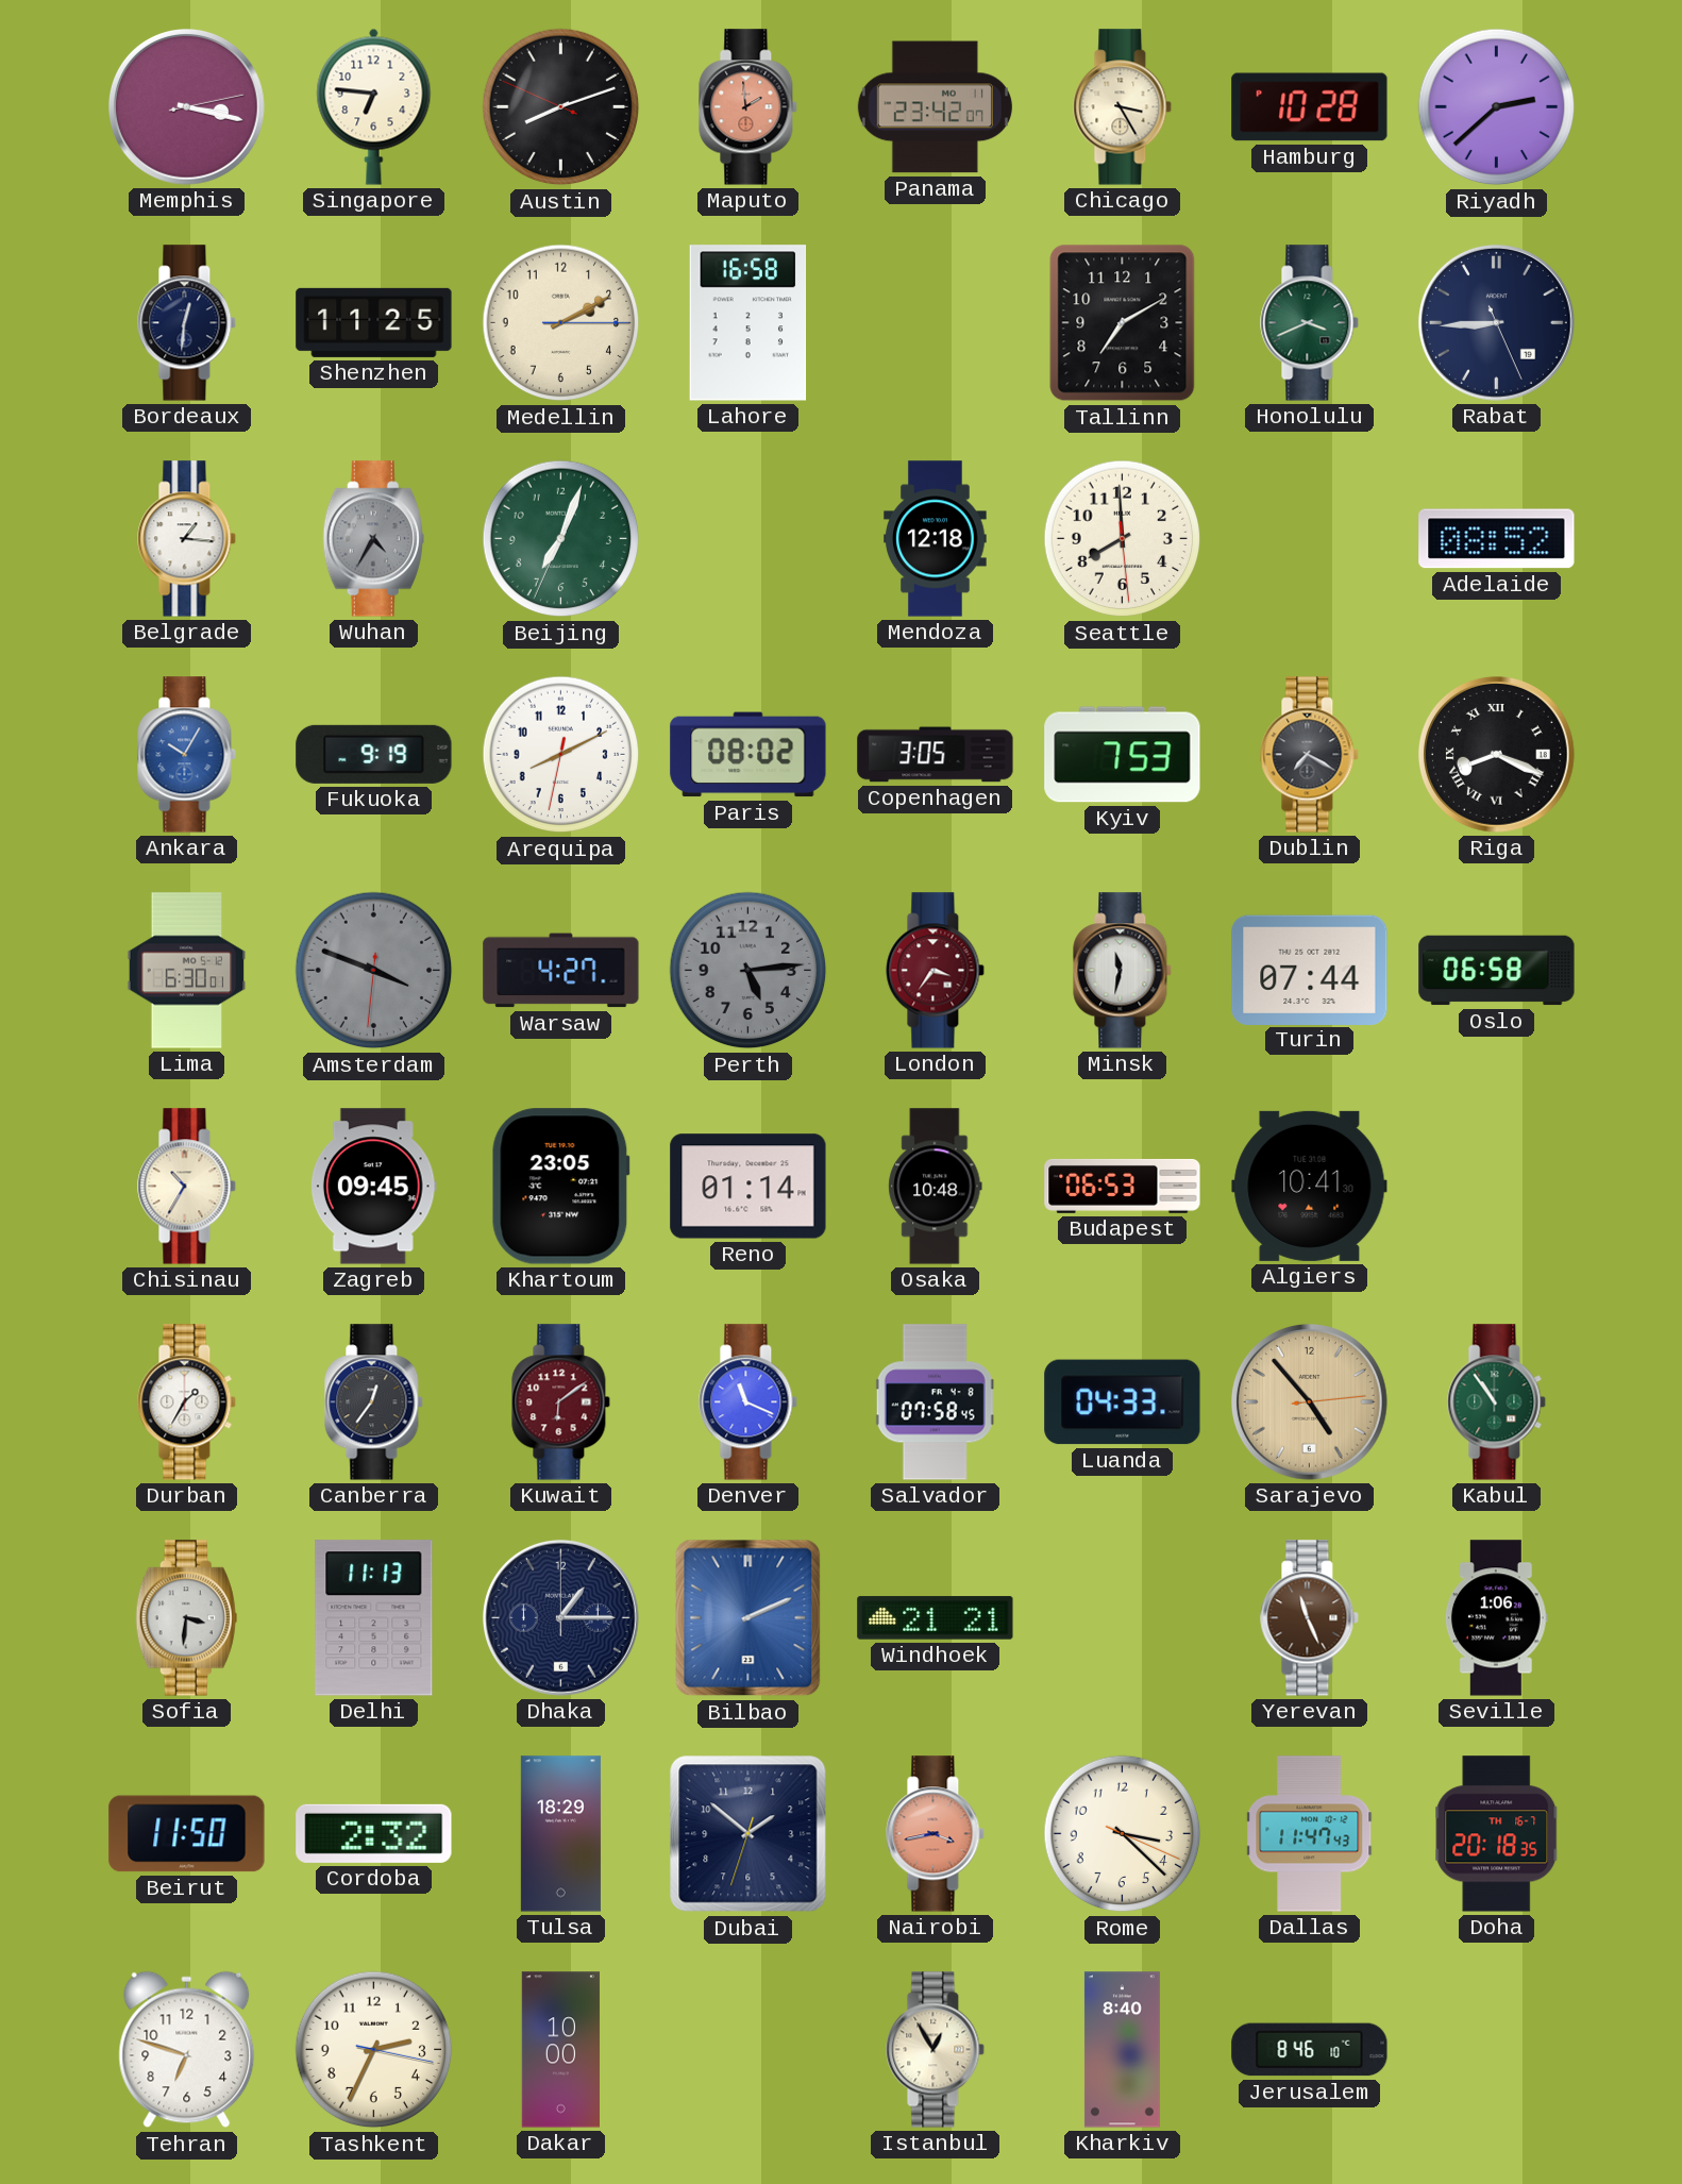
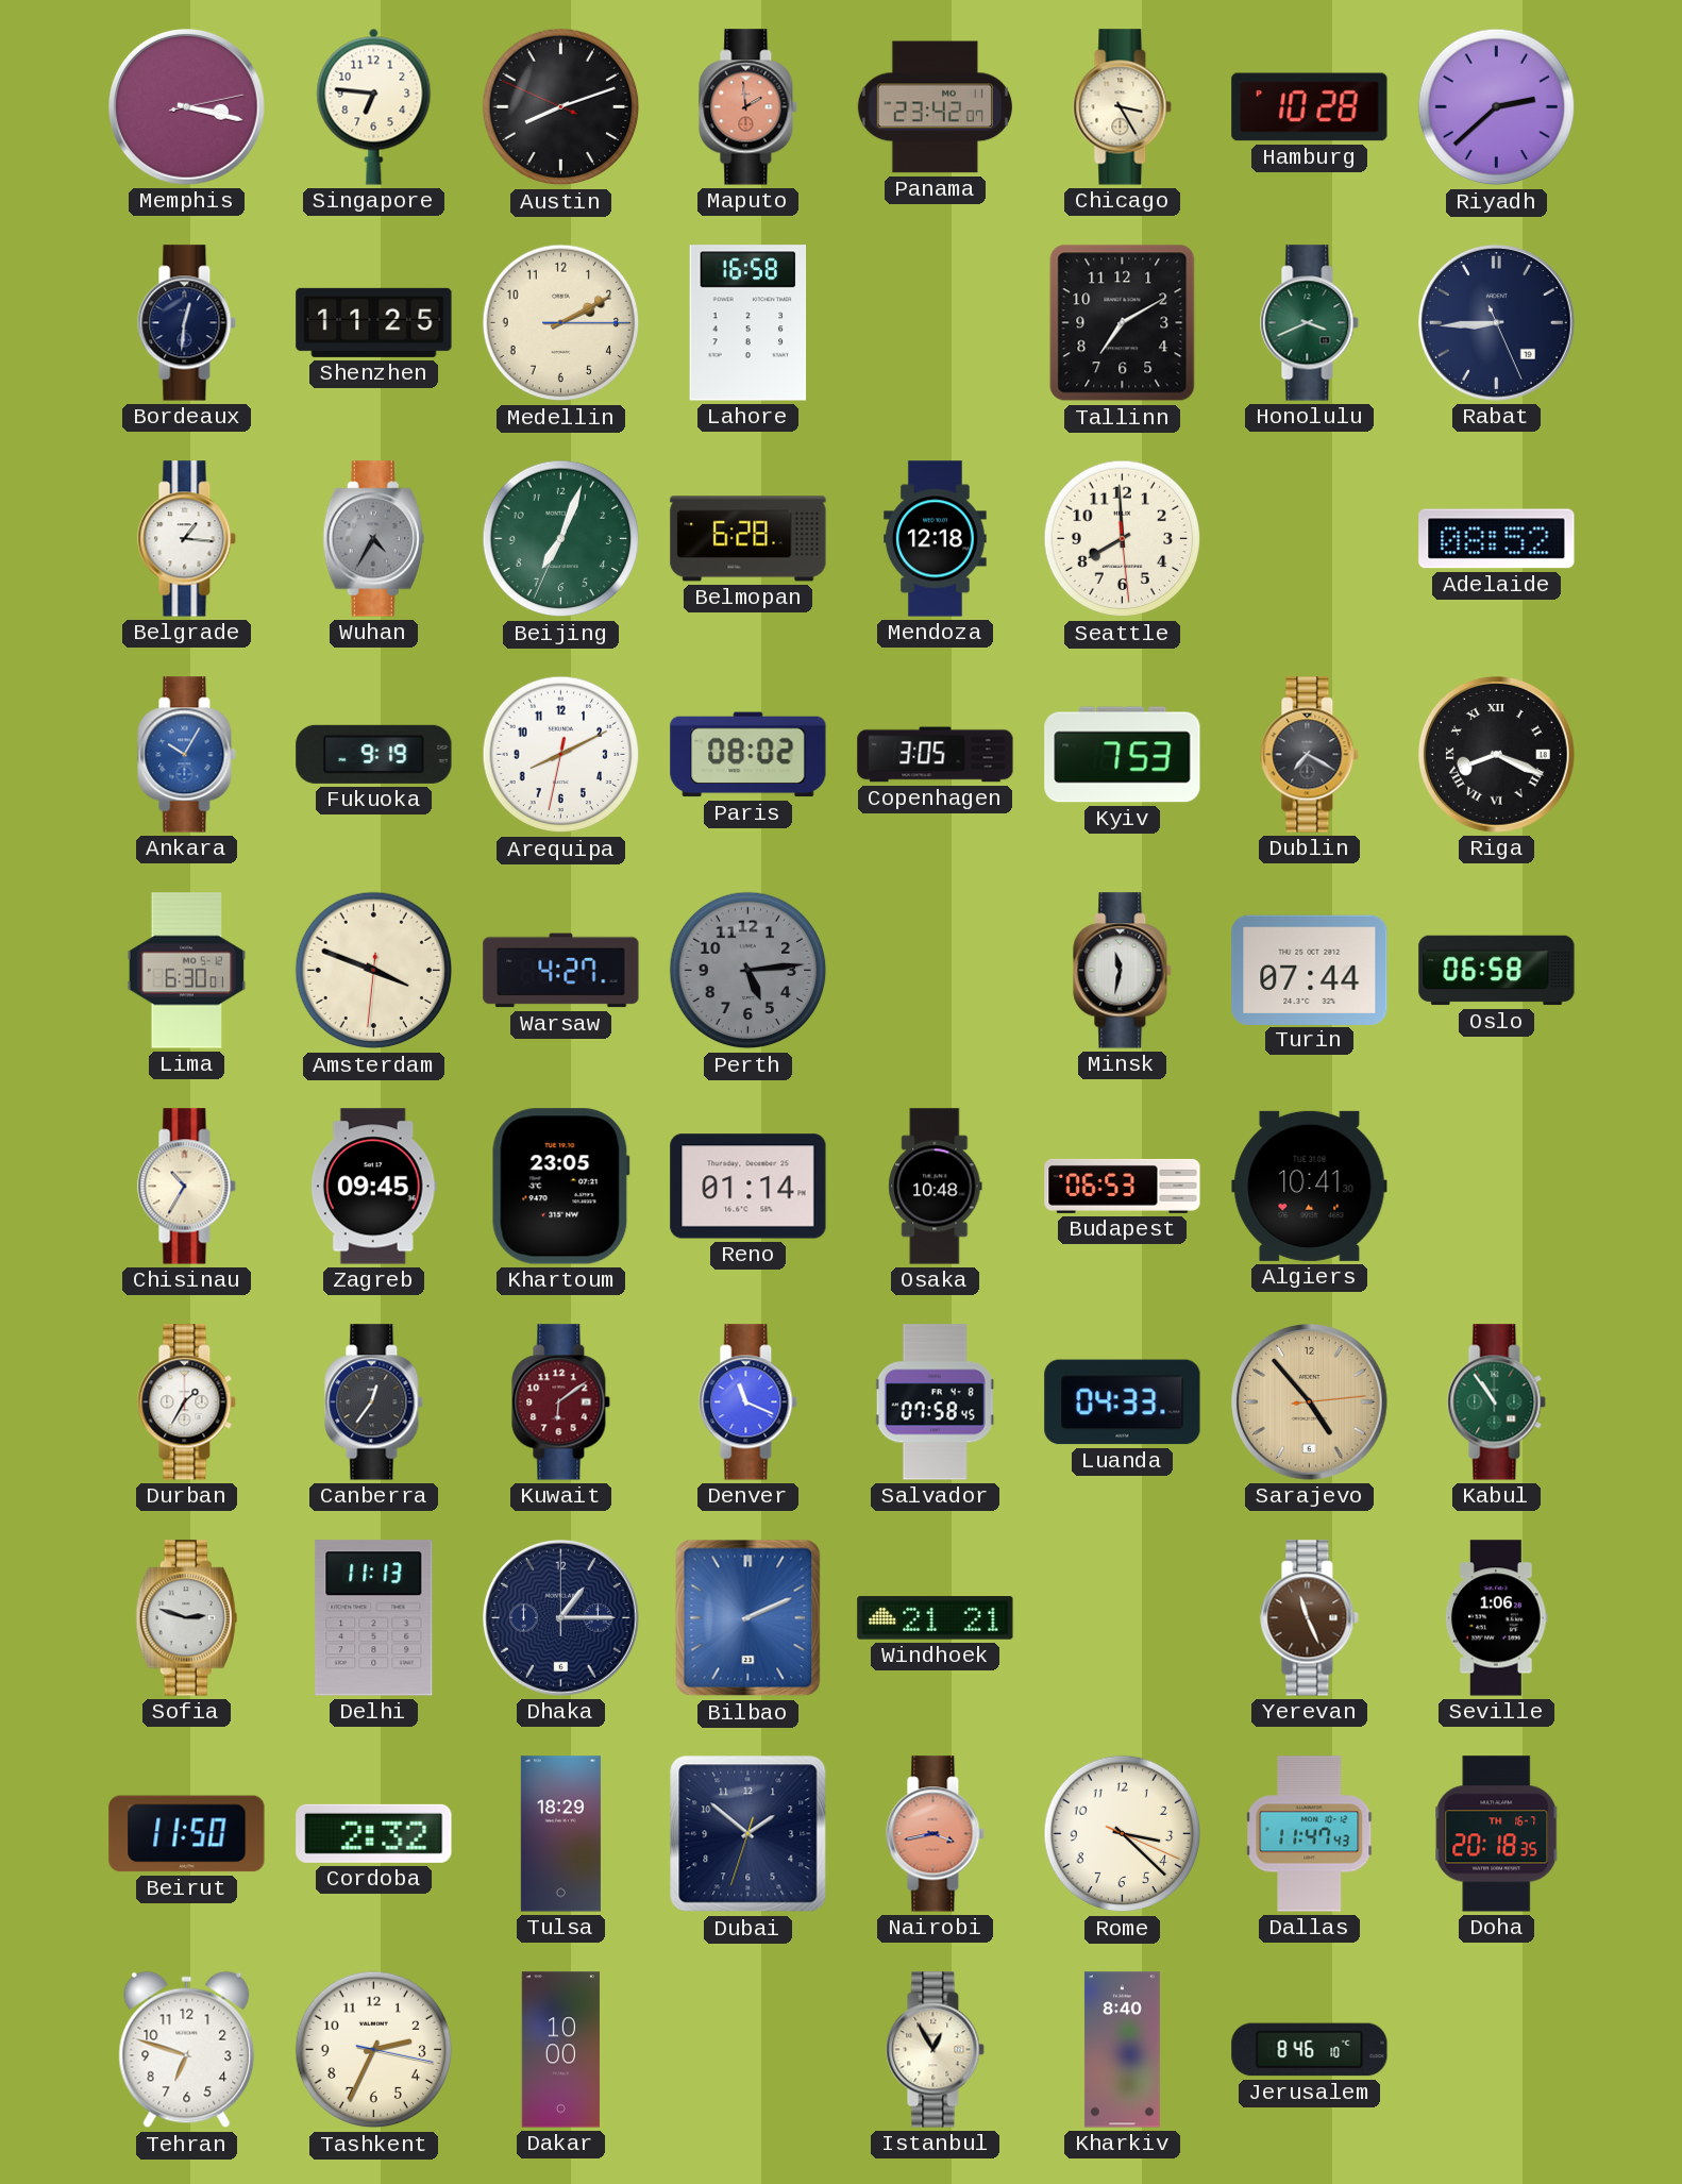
Belmopan: none -> 6:28
Amsterdam dial: grey -> cream
London: 3:36 -> none
Sofia: 3:31 -> 2:48
